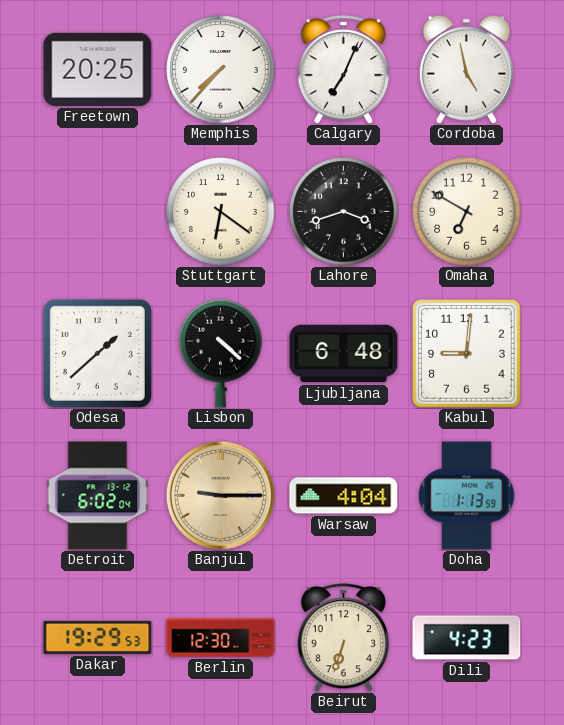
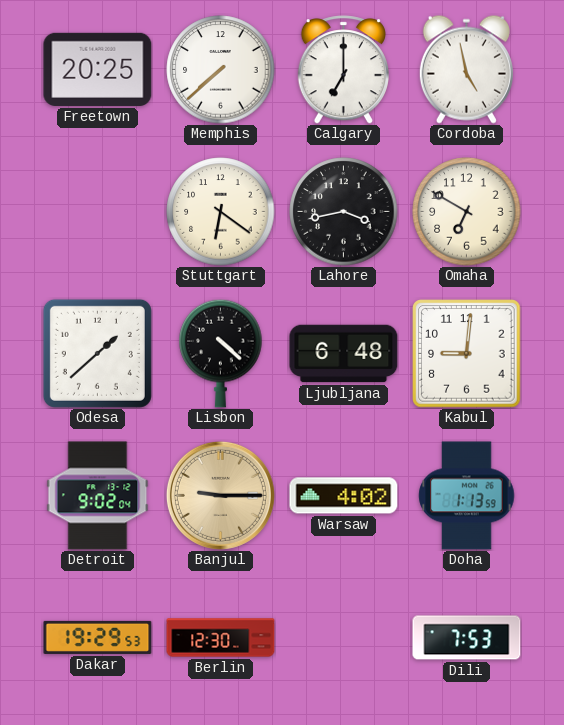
Memphis: 7:37 -> 7:38
Calgary: 7:04 -> 7:00
Lahore: 3:42 -> 3:43
Detroit: 6:02 -> 9:02
Warsaw: 4:04 -> 4:02
Beirut: 6:33 -> none
Dili: 4:23 -> 7:53
